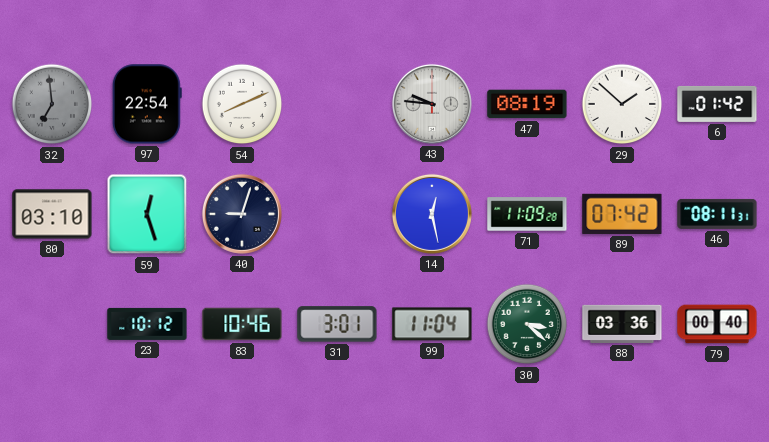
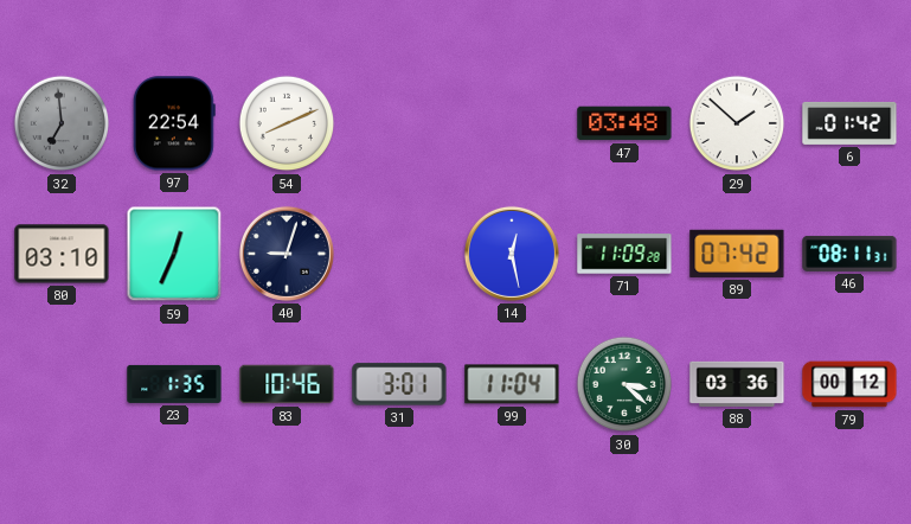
43: 9:46 -> none
47: 08:19 -> 03:48
59: 12:27 -> 12:34
23: 10:12 -> 1:35
79: 00:40 -> 00:12
